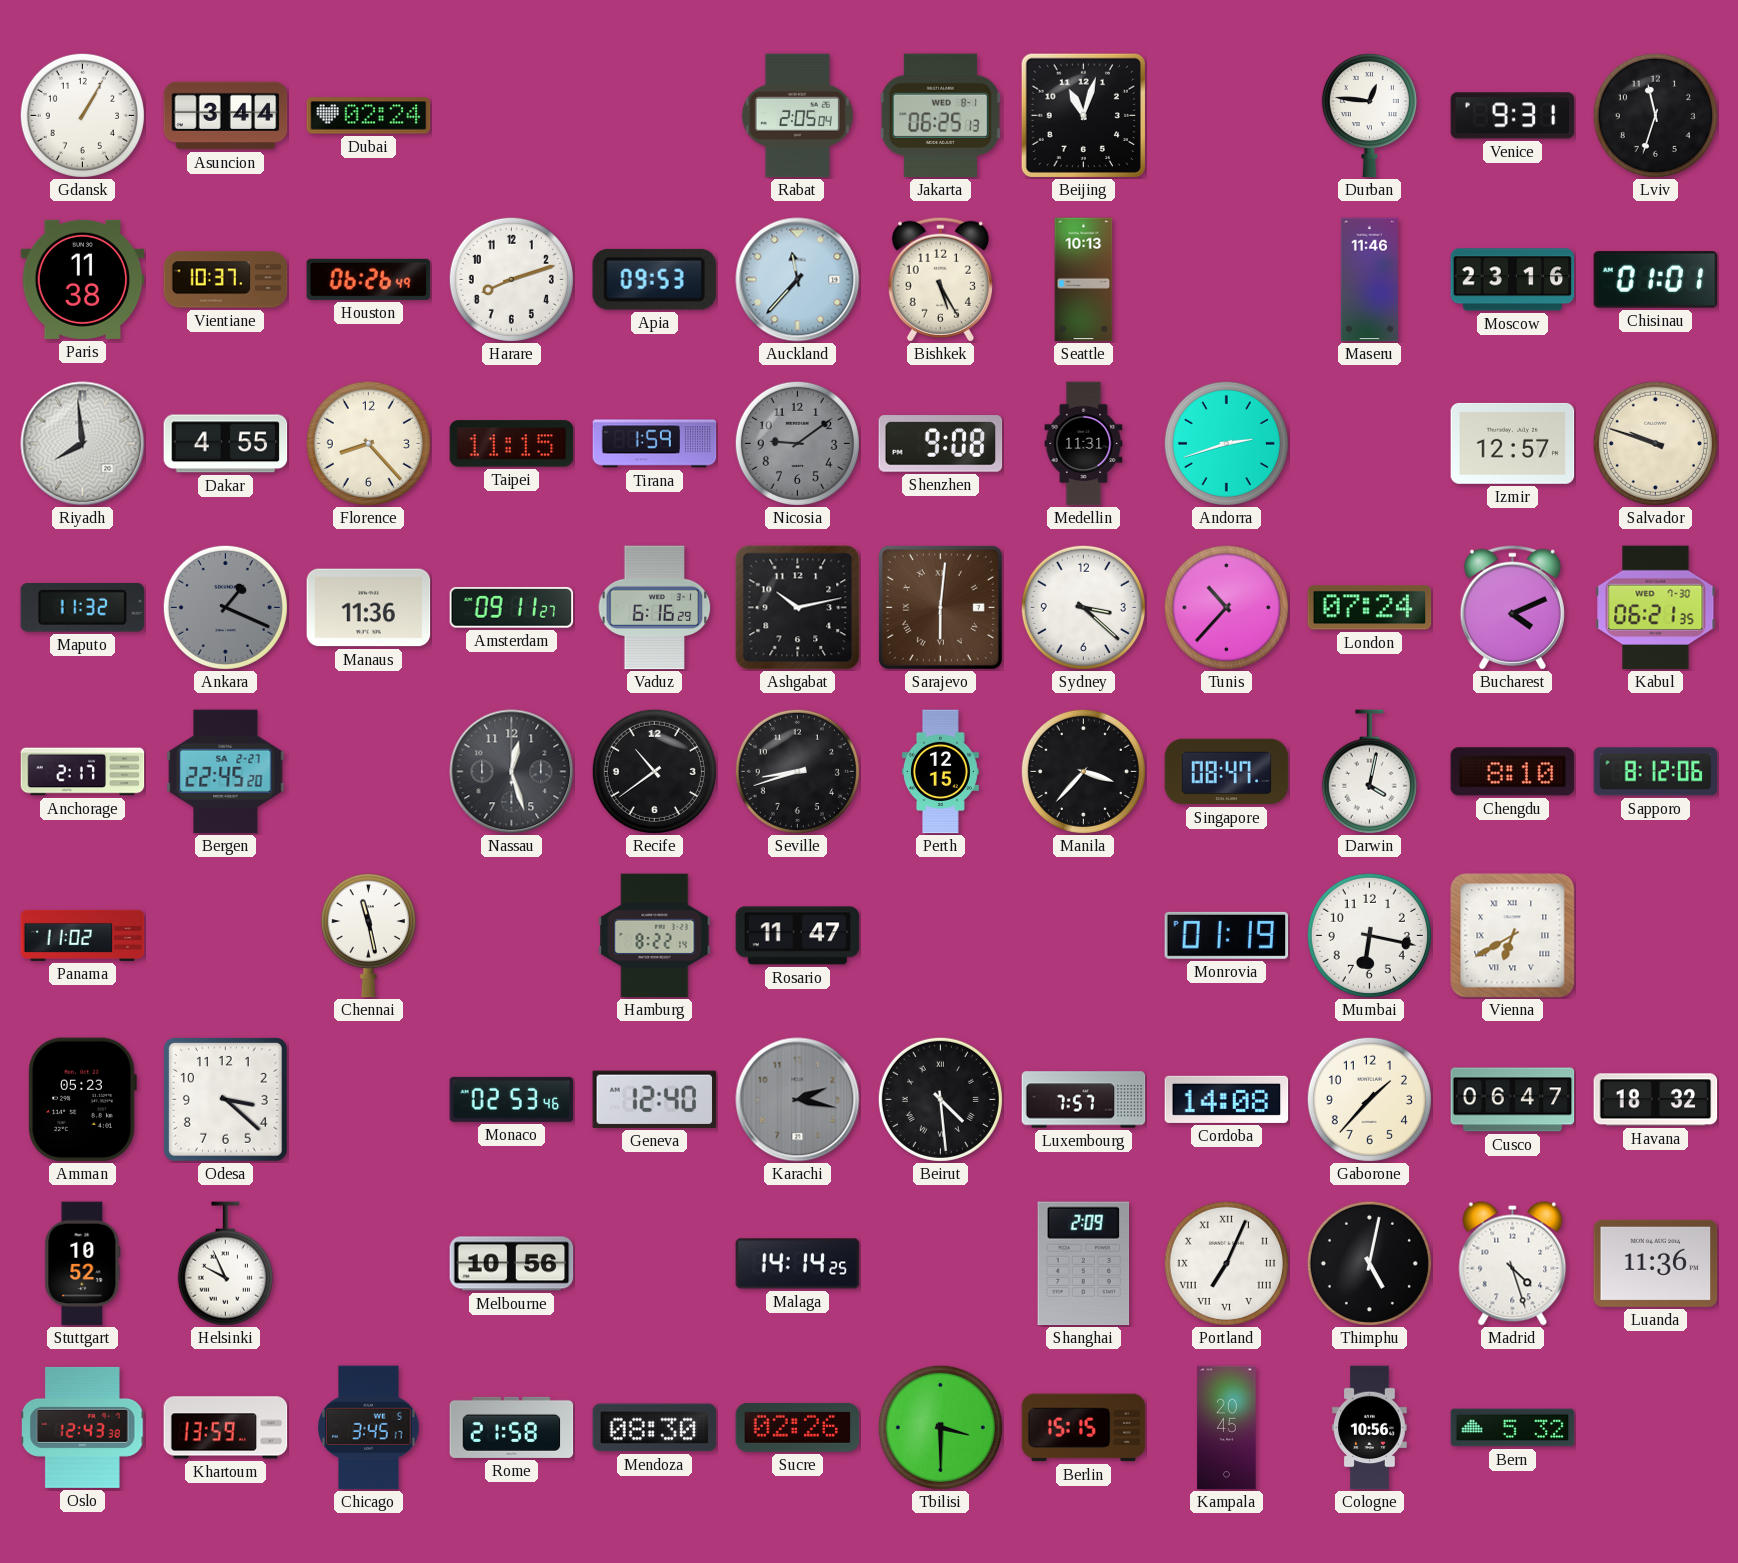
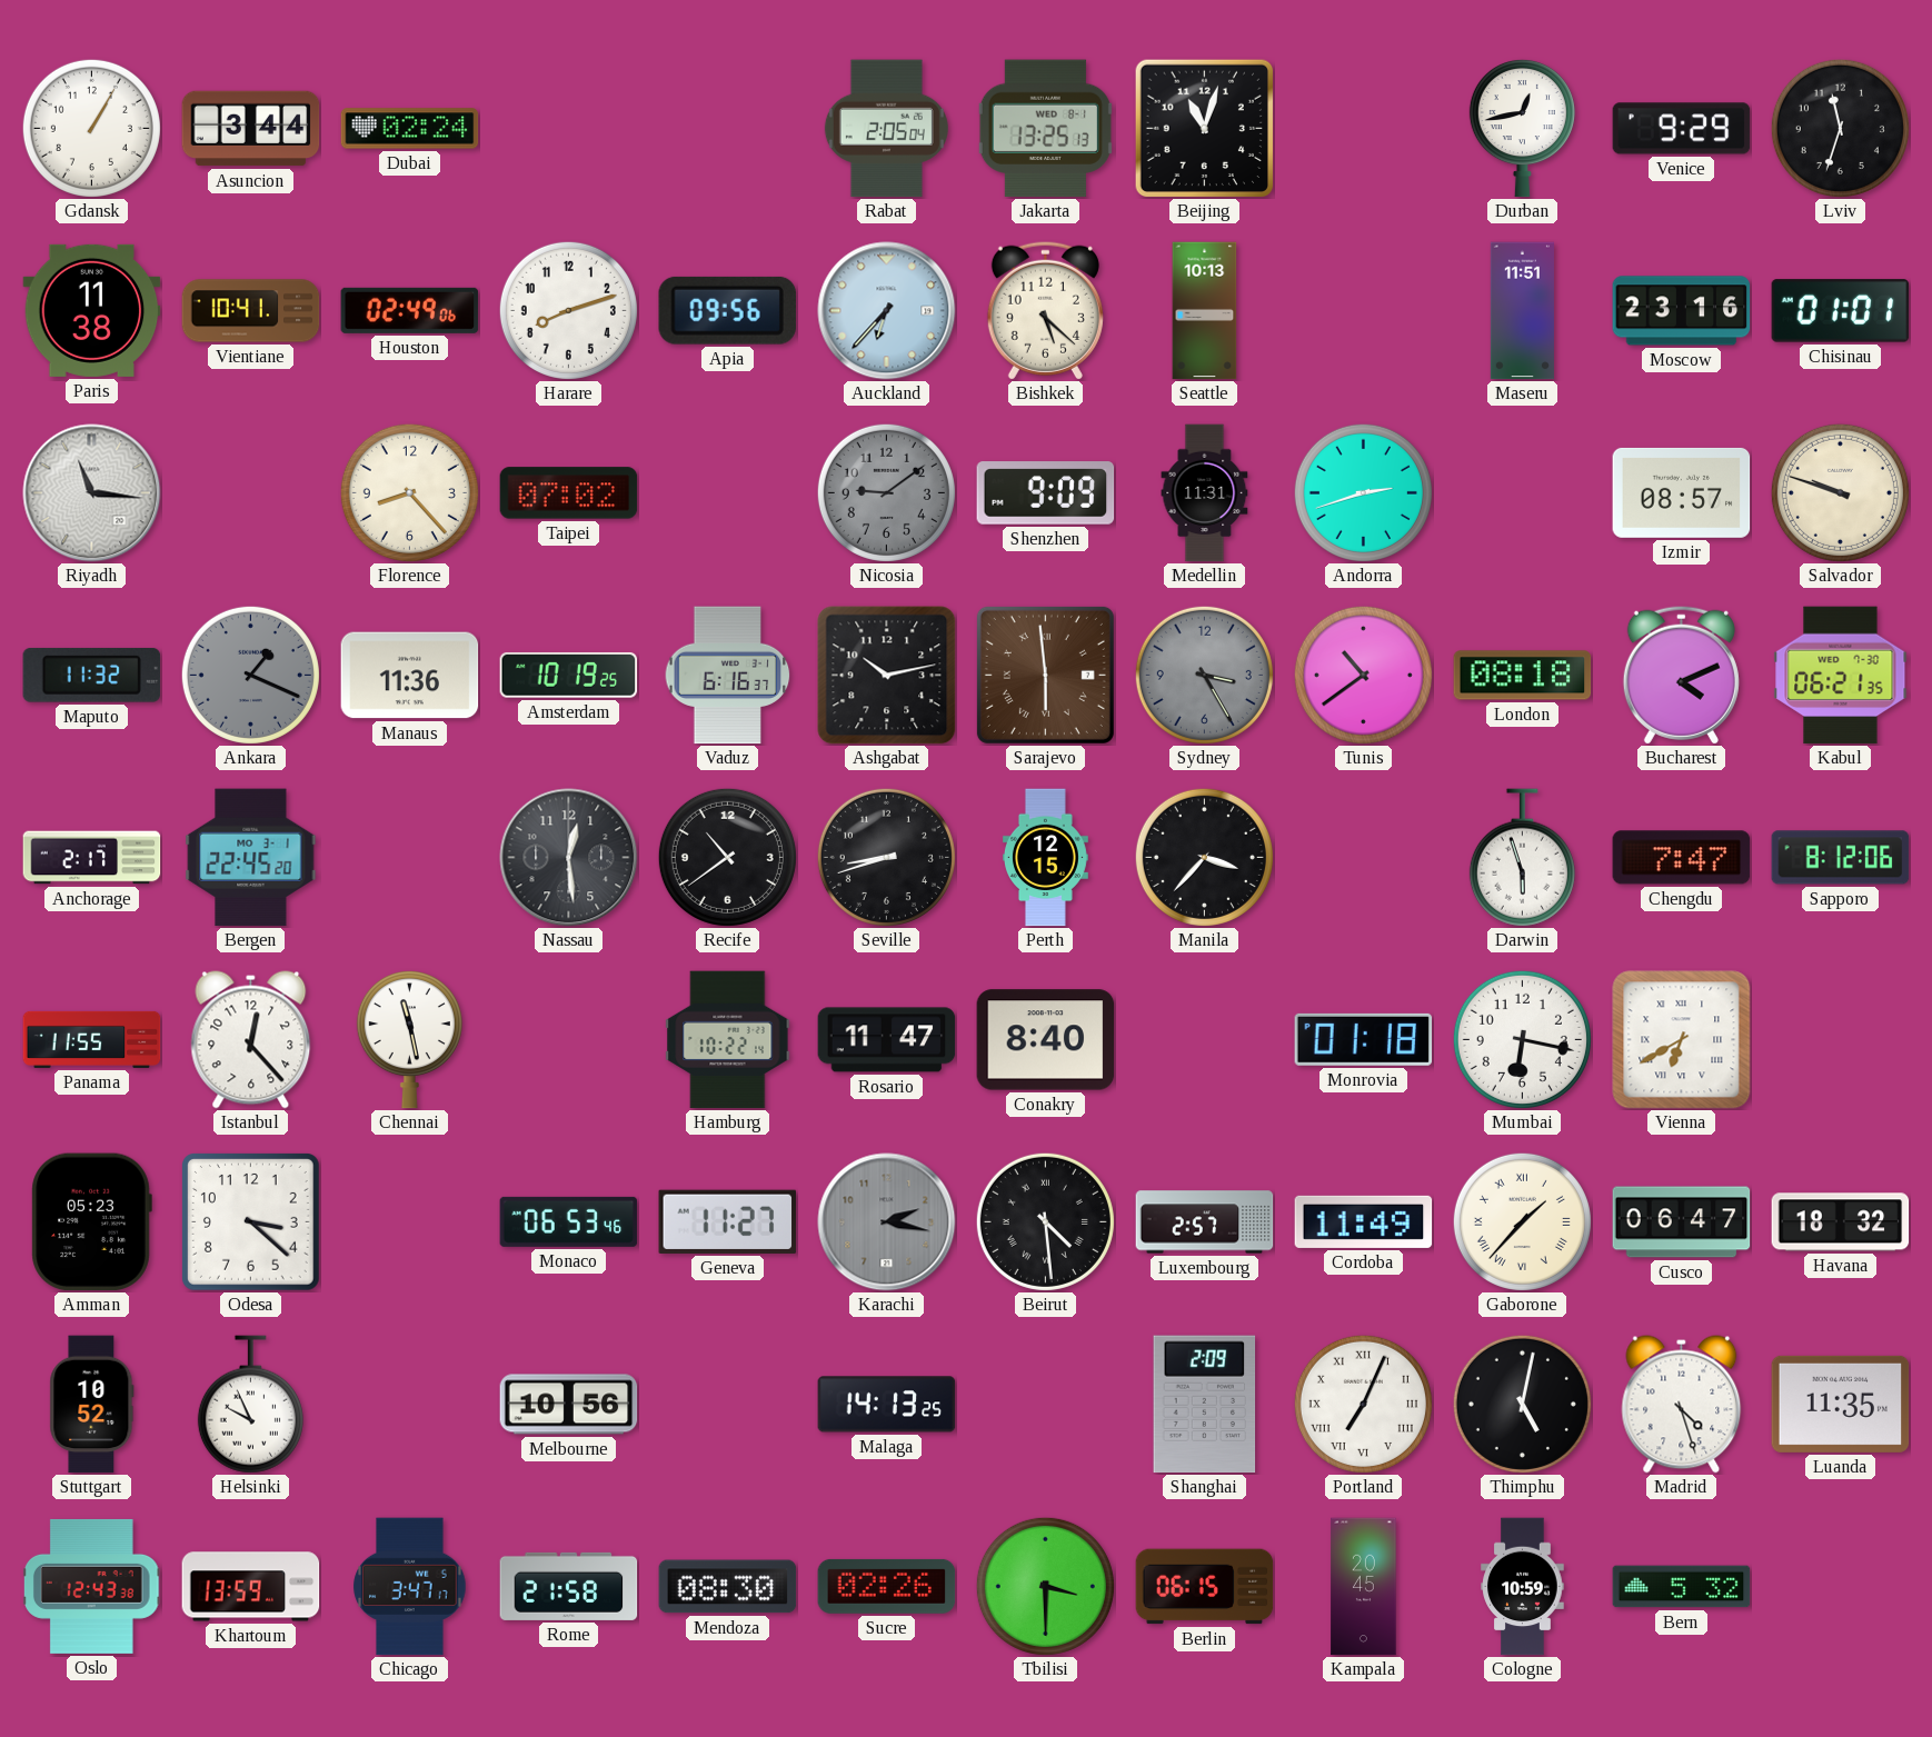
Jakarta: 06:25 -> 13:25
Durban: 12:46 -> 12:43
Venice: 9:31 -> 9:29
Vientiane: 10:37 -> 10:41
Houston: 06:26 -> 02:49
Apia: 09:53 -> 09:56
Auckland: 11:37 -> 6:37
Bishkek: 5:25 -> 5:22
Maseru: 11:46 -> 11:51
Riyadh: 7:59 -> 11:16
Dakar: 4:55 -> none
Taipei: 11:15 -> 07:02
Tirana: 1:59 -> none
Shenzhen: 9:08 -> 9:09
Izmir: 12:57 -> 08:57
Amsterdam: 09:11 -> 10:19
Vaduz: 6:16:29 -> 6:16:37
Sarajevo: 6:01 -> 5:59
Sydney: 3:22 -> 3:25
Sydney dial: white -> grey
Tunis: 10:37 -> 10:39
London: 07:24 -> 08:18
Bergen date: SA 2-27 -> MO 3-1
Nassau: 12:27 -> 12:29
Singapore: 08:47 -> none
Darwin: 4:02 -> 5:57
Chengdu: 8:10 -> 7:47
Panama: 11:02 -> 11:55
Istanbul: none -> 12:23
Hamburg: 8:22 -> 10:22
Conakry: none -> 8:40
Monrovia: 01:19 -> 01:18
Monaco: 02:53 -> 06:53
Geneva: 12:40 -> 11:27
Luxembourg: 7:57 -> 2:57
Cordoba: 14:08 -> 11:49
Gaborone numerals: Arabic -> Roman
Malaga: 14:14 -> 14:13
Luanda: 11:36 -> 11:35
Chicago: 3:45 -> 3:47
Berlin: 15:15 -> 06:15
Cologne: 10:56 -> 10:59
